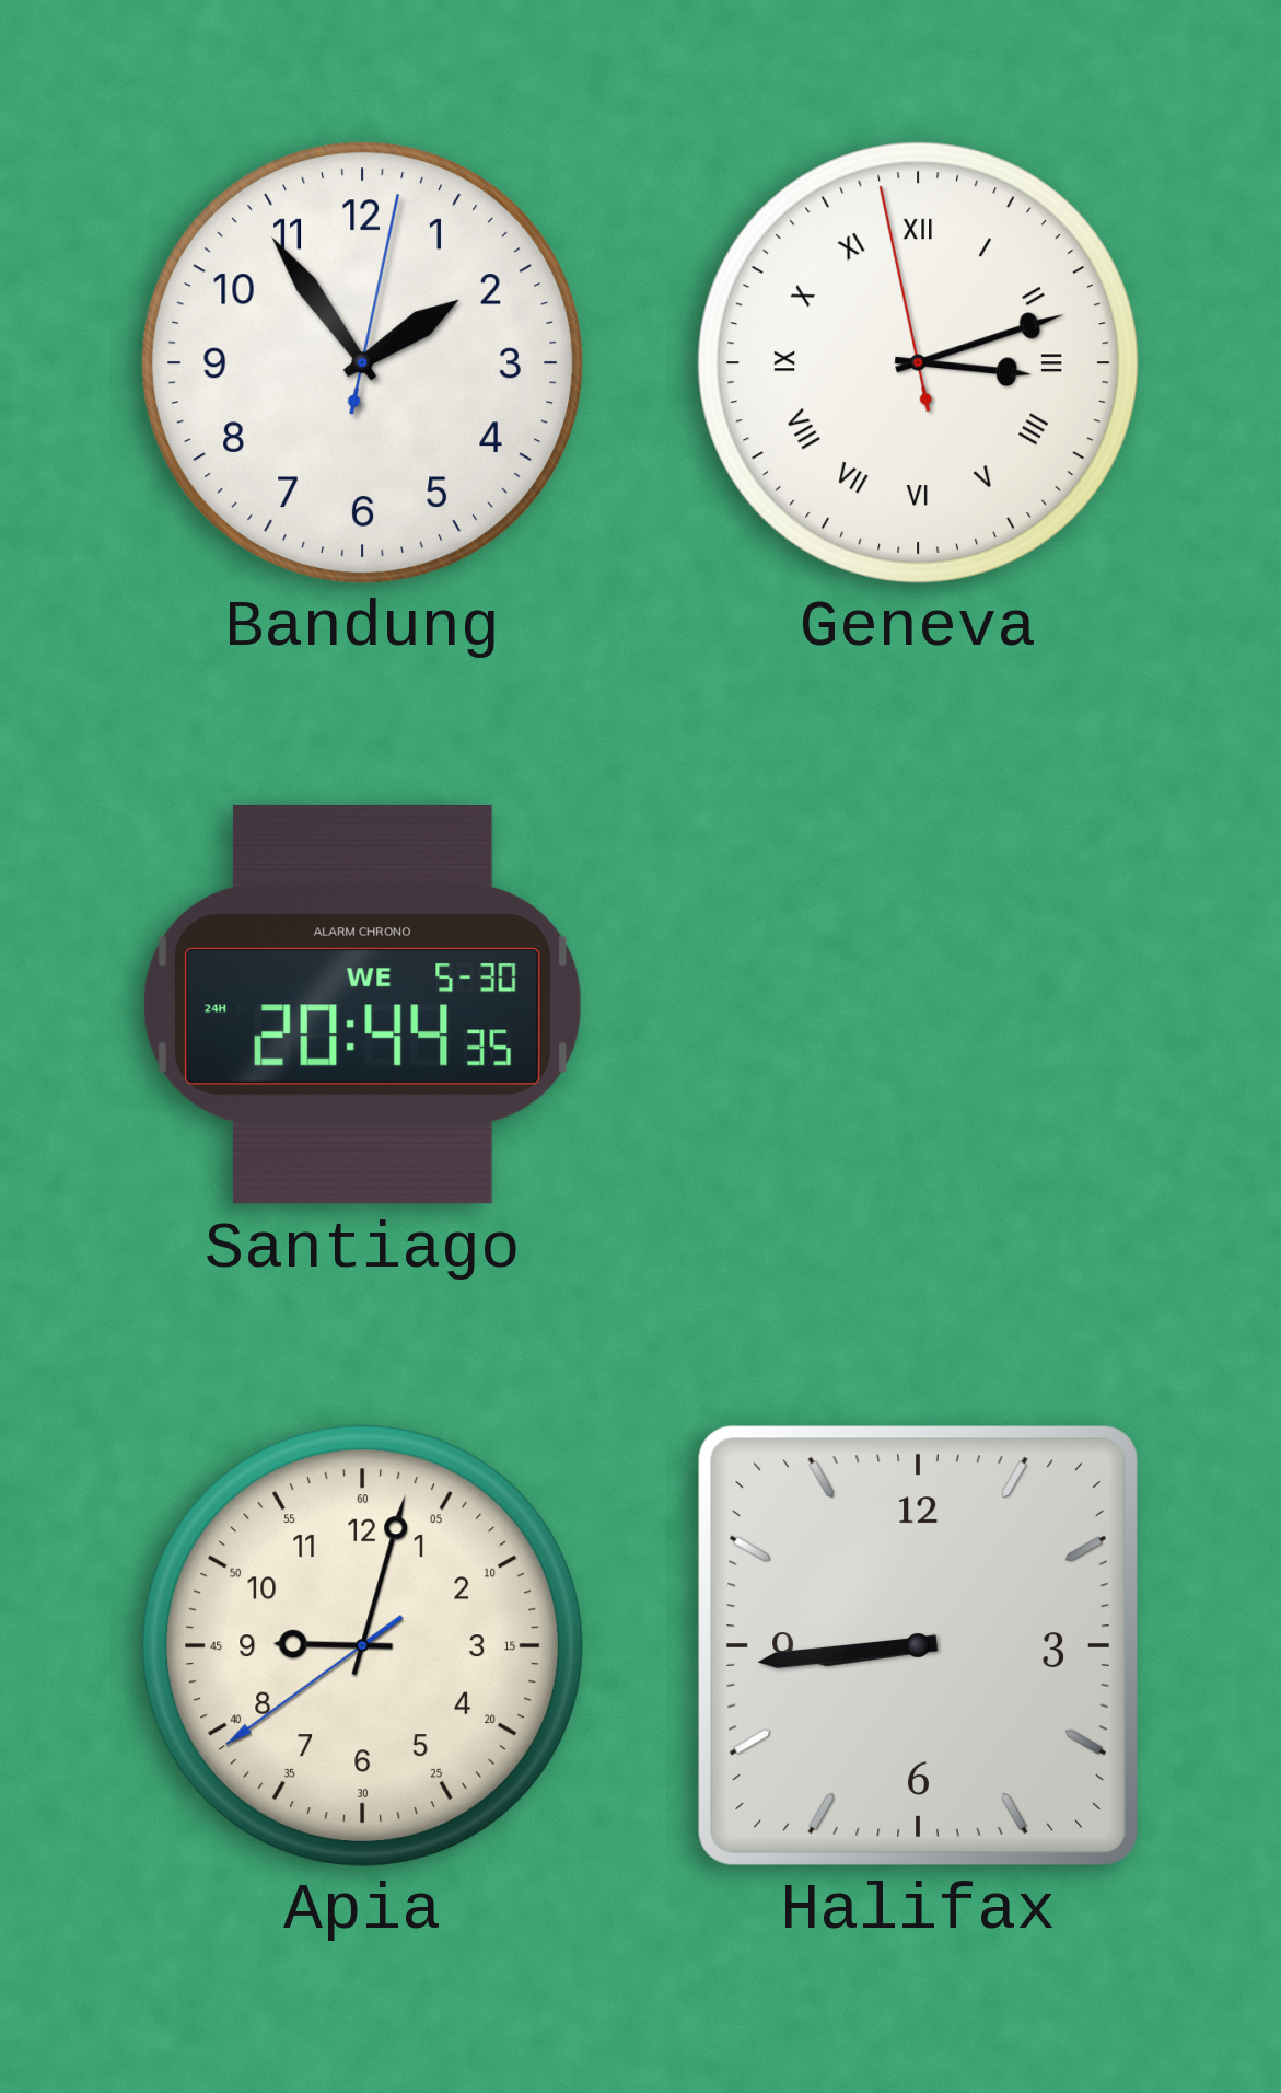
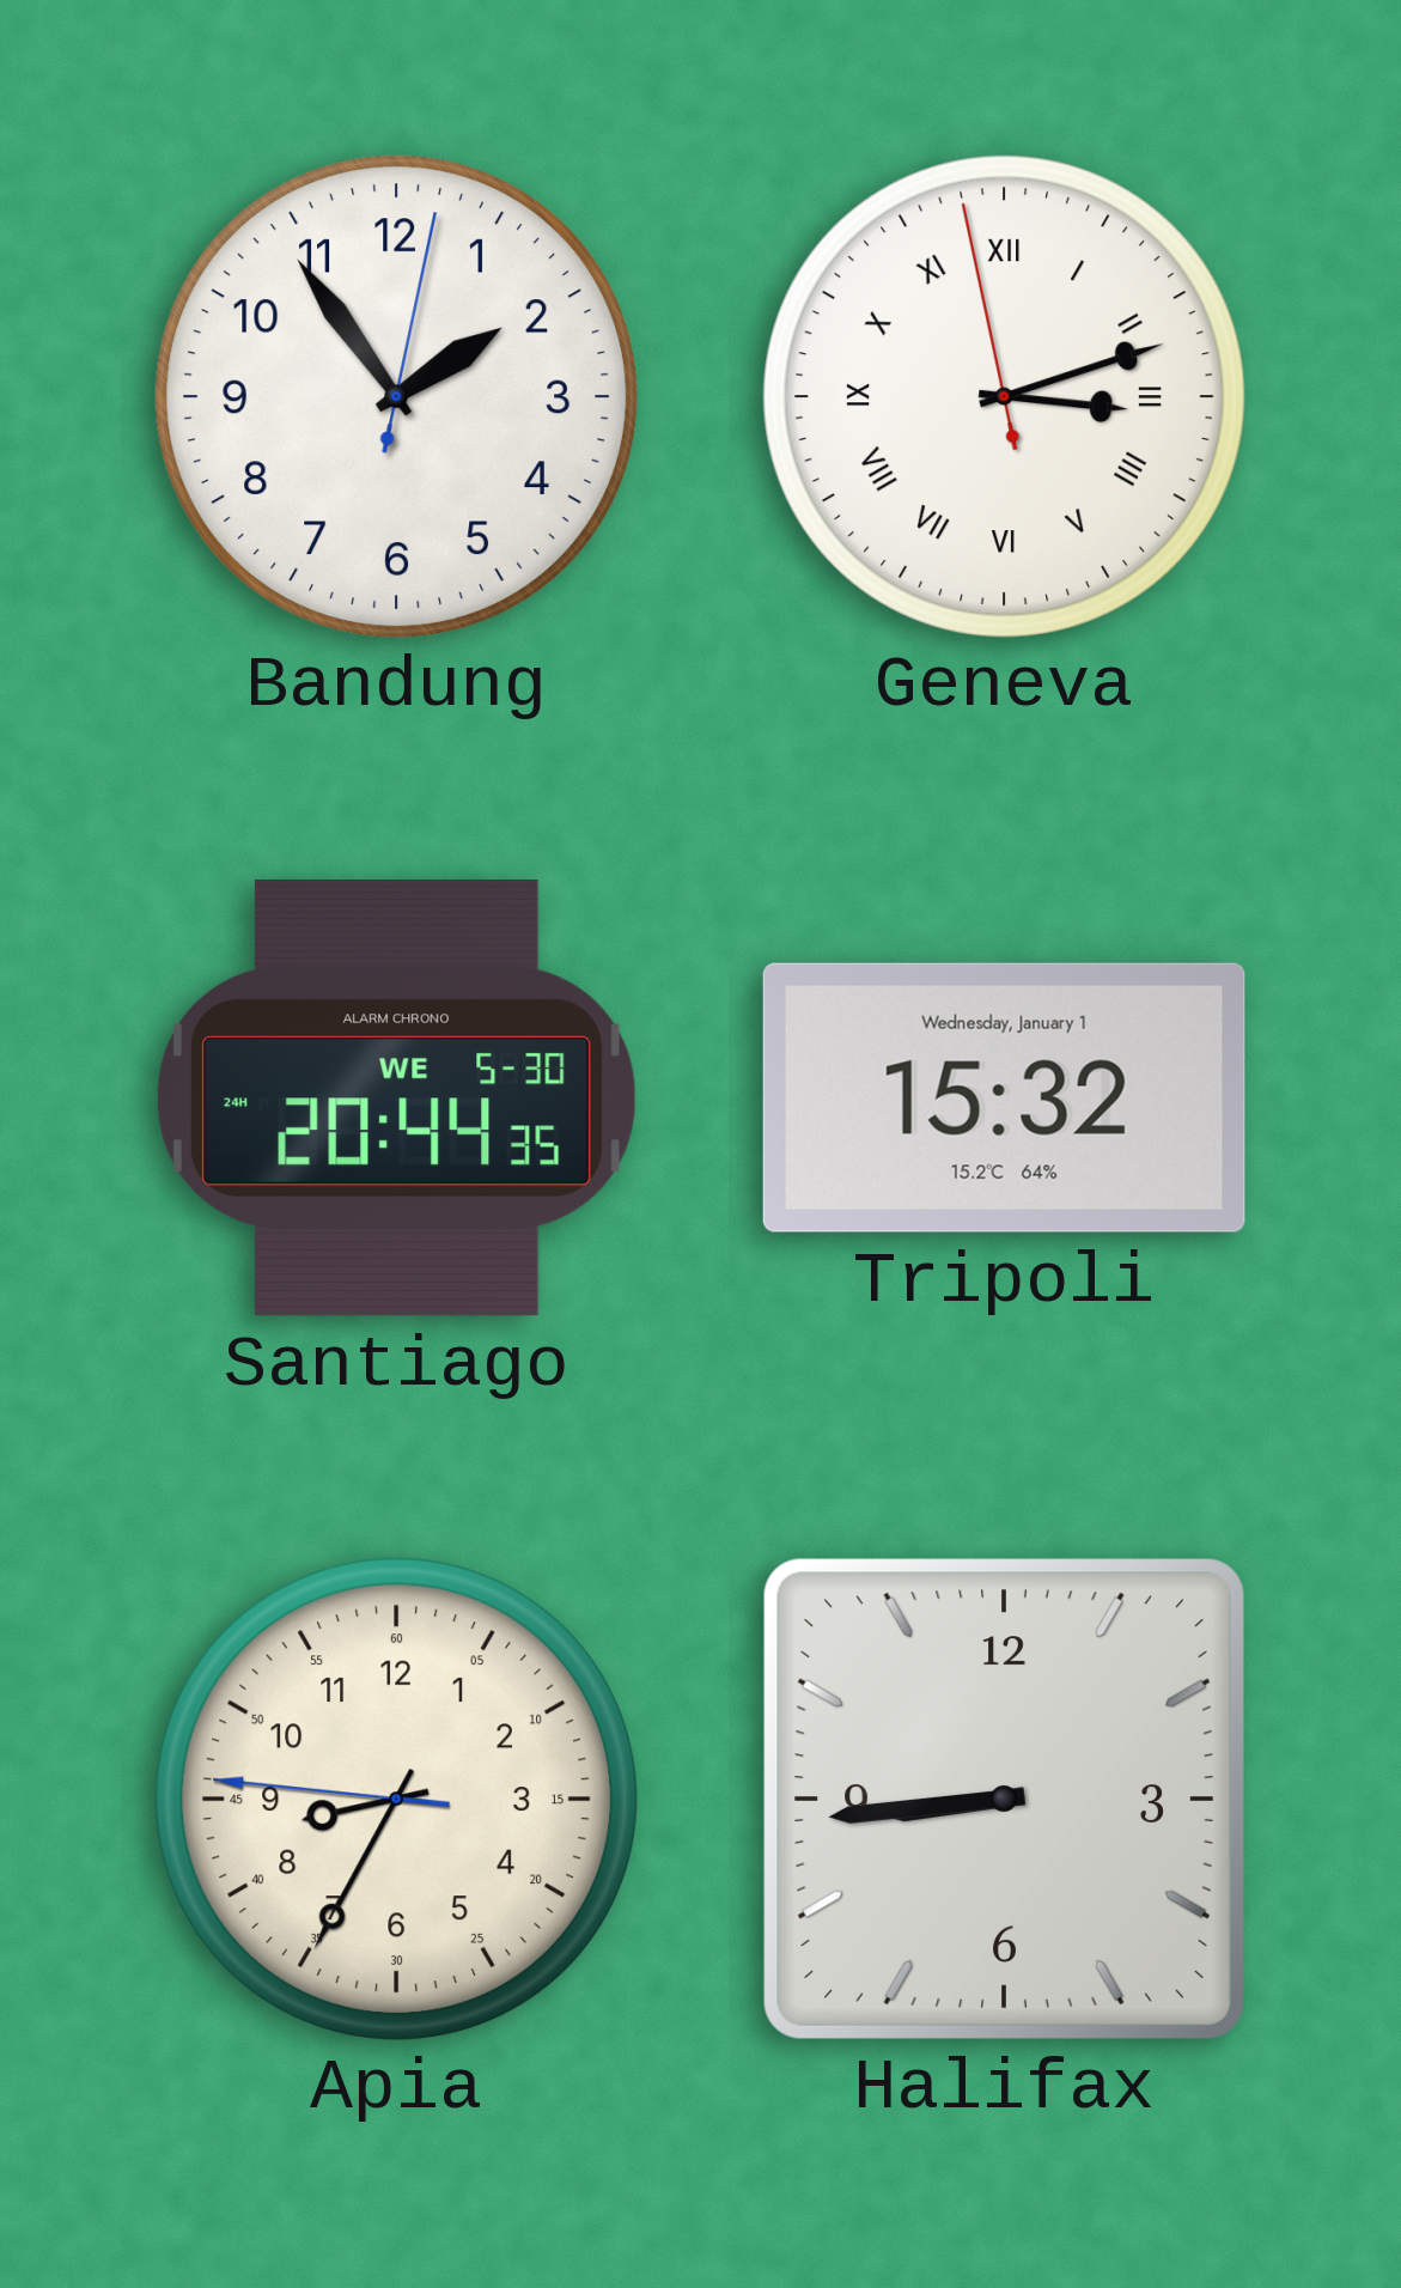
Tripoli: none -> 15:32
Apia: 9:02 -> 8:34
